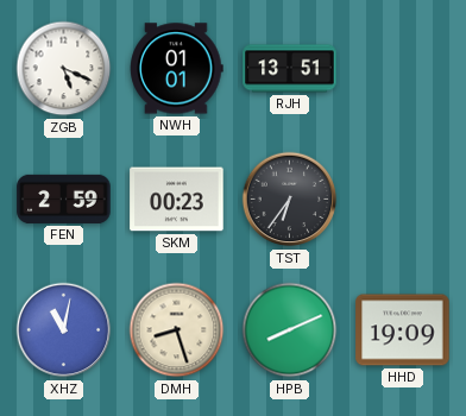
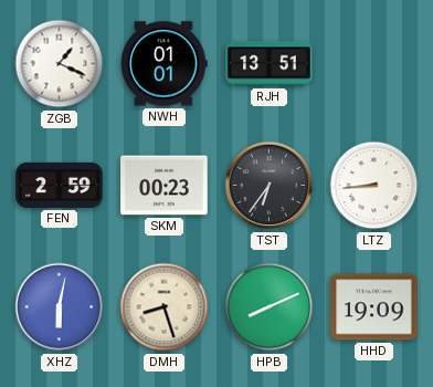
ZGB: 5:19 -> 1:19
LTZ: none -> 8:44
XHZ: 11:02 -> 6:02
